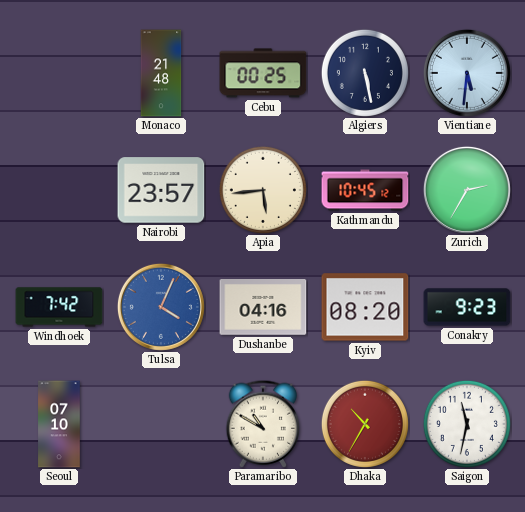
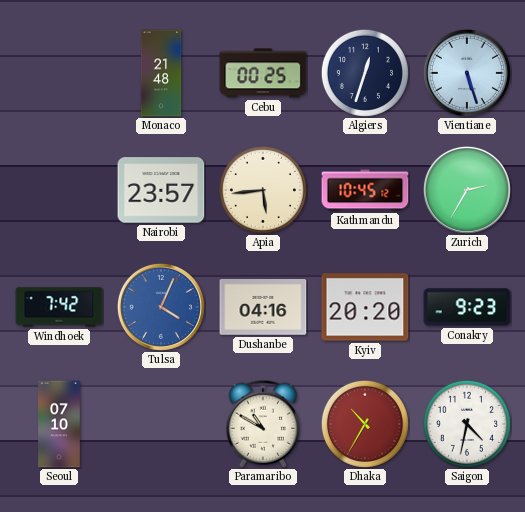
Algiers: 5:28 -> 12:33
Vientiane: 5:31 -> 5:27
Kyiv: 08:20 -> 20:20
Saigon: 11:32 -> 4:32
